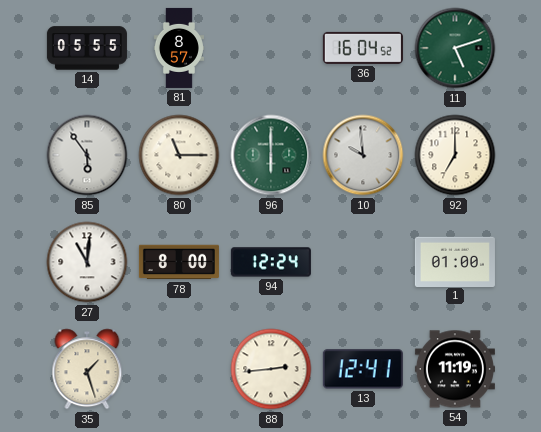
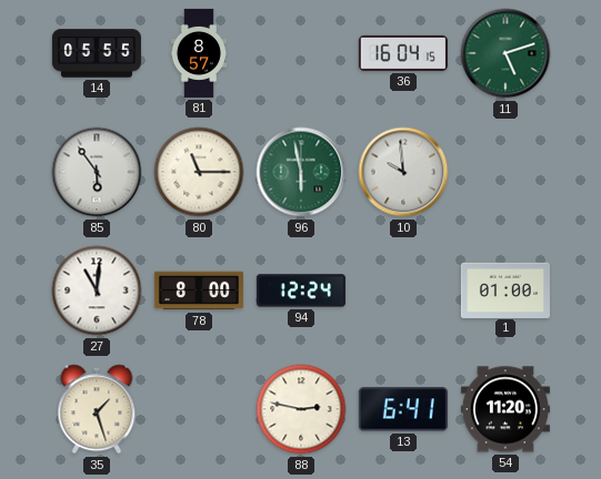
36: 16:04:52 -> 16:04:15
96: 6:00 -> 5:58
92: 7:00 -> none
88: 2:44 -> 2:47
13: 12:41 -> 6:41
54: 11:19 -> 11:20
